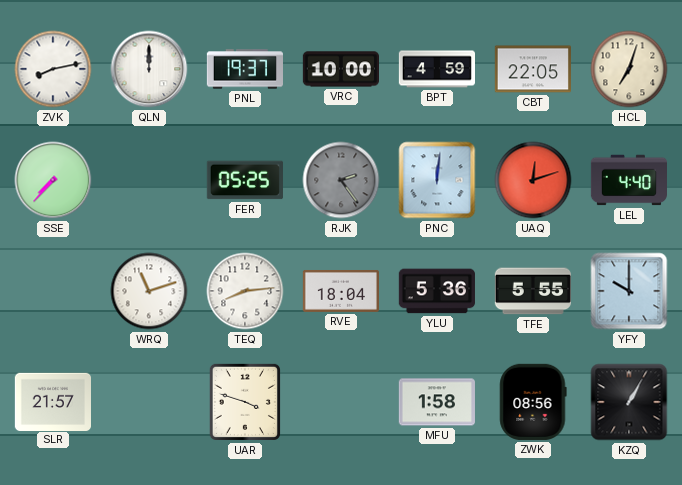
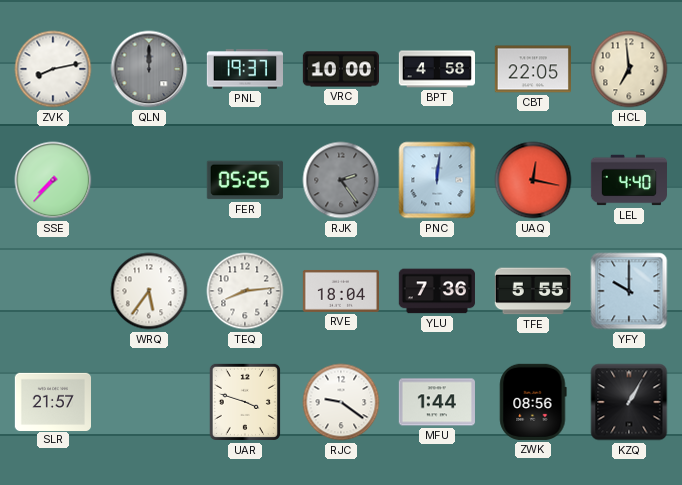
QLN dial: white -> grey
BPT: 4:59 -> 4:58
HCL: 7:03 -> 6:59
UAQ: 12:12 -> 12:17
WRQ: 11:12 -> 5:36
YLU: 5:36 -> 7:36
RJC: none -> 9:21
MFU: 1:58 -> 1:44
